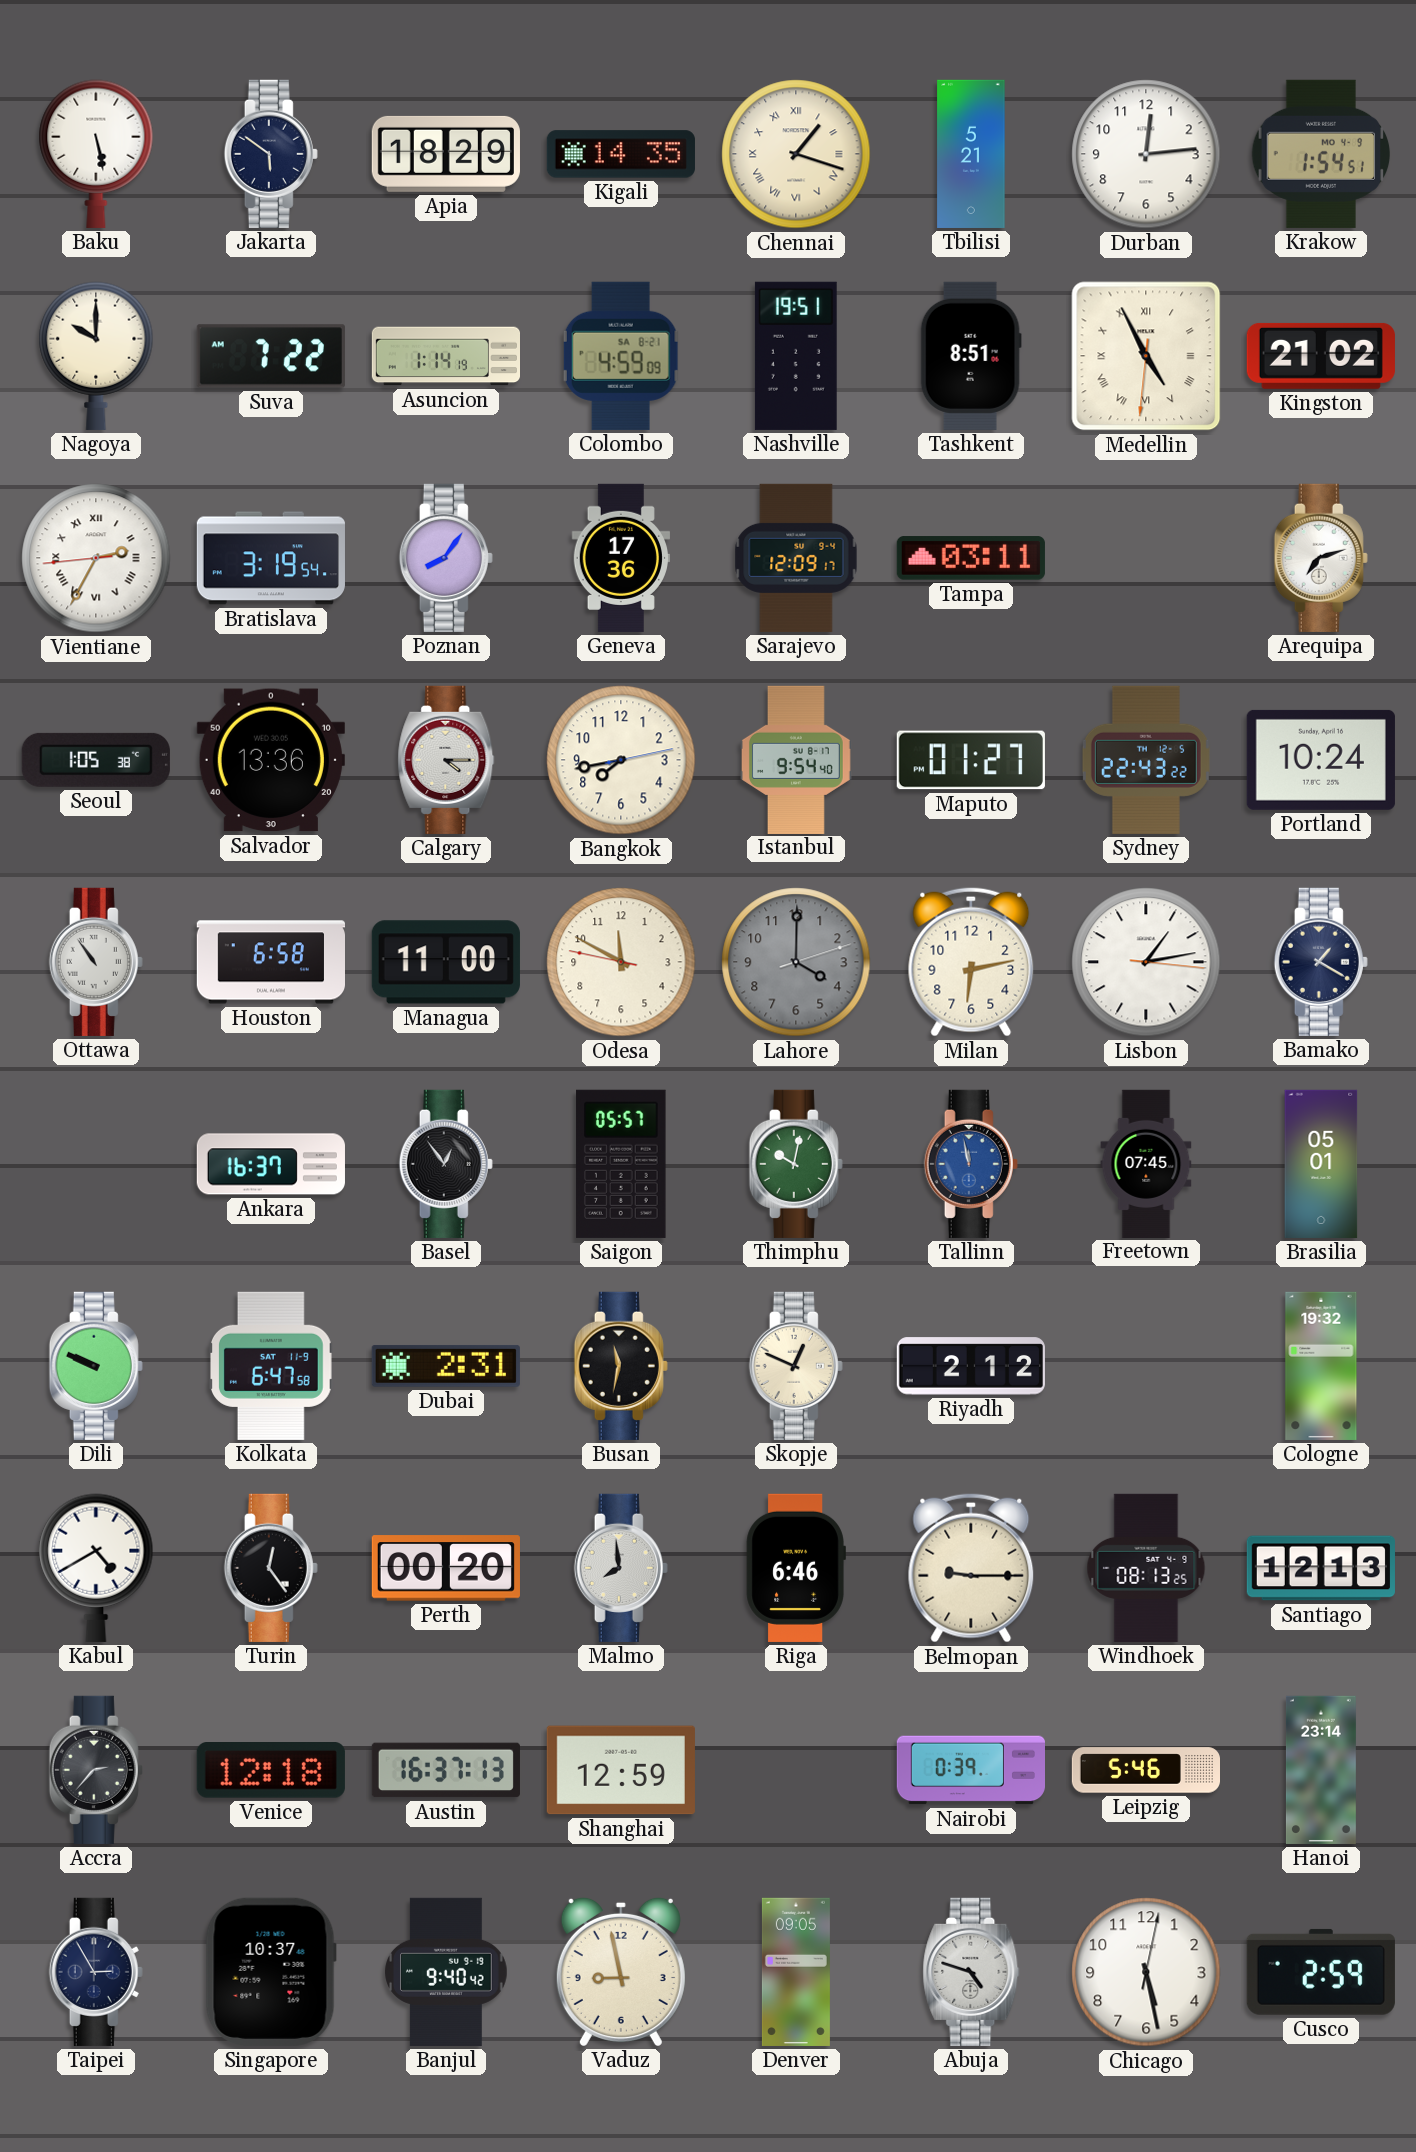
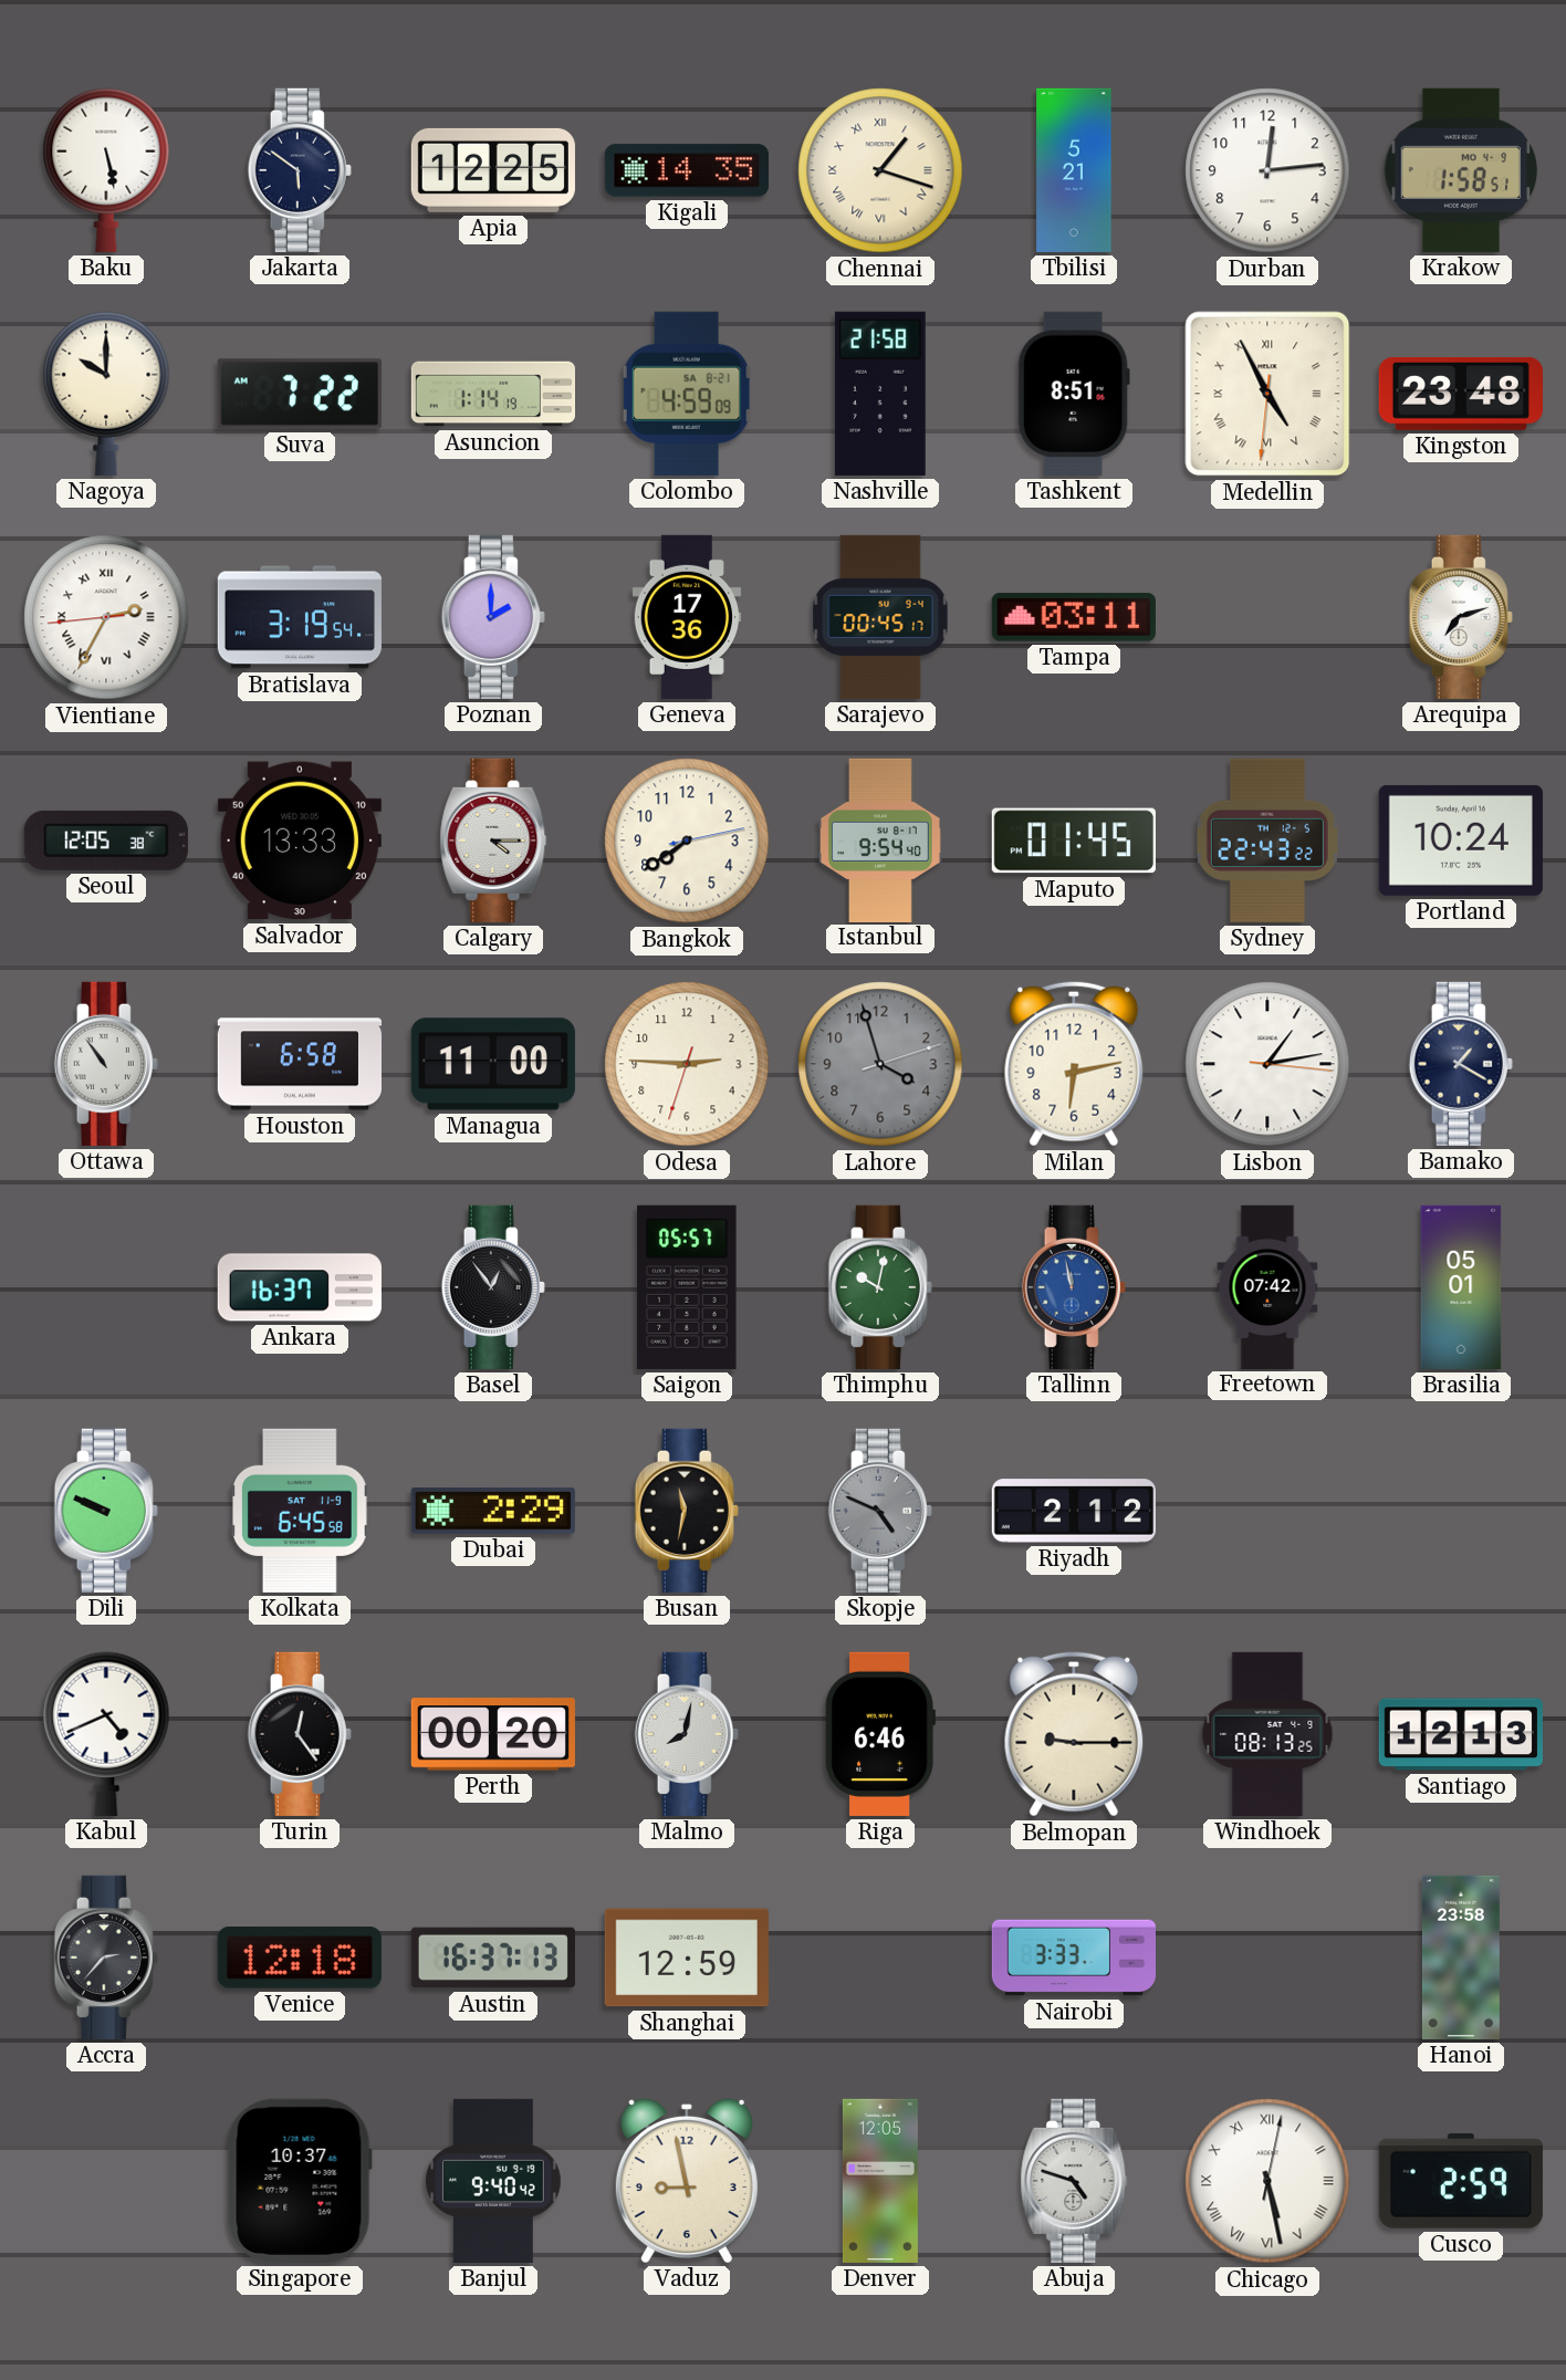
Apia: 18:29 -> 12:25
Krakow: 1:54 -> 1:58
Nashville: 19:51 -> 21:58
Kingston: 21:02 -> 23:48
Poznan: 8:06 -> 2:00
Sarajevo: 12:09 -> 00:45
Seoul: 1:05 -> 12:05
Salvador: 13:36 -> 13:33
Bangkok: 7:43 -> 7:39
Maputo: 01:27 -> 01:45
Odesa: 11:49 -> 2:45
Lahore: 4:00 -> 3:57
Freetown: 07:45 -> 07:42
Kolkata: 6:47 -> 6:45
Dubai: 2:31 -> 2:29
Skopje: 12:49 -> 4:49
Skopje dial: cream -> grey
Cologne: 19:32 -> none
Kabul: 4:40 -> 4:41
Malmo: 7:59 -> 8:02
Nairobi: 0:39 -> 3:33
Leipzig: 5:46 -> none
Hanoi: 23:14 -> 23:58
Taipei: 2:55 -> none
Denver: 09:05 -> 12:05
Chicago numerals: Arabic -> Roman
